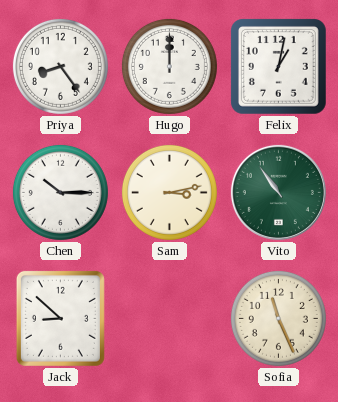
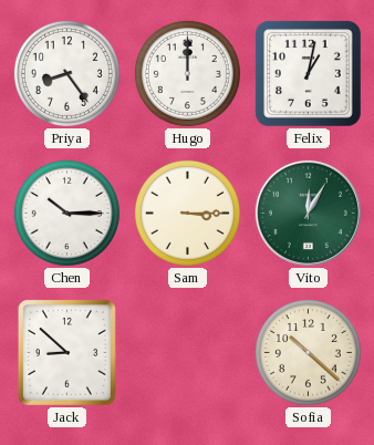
Sam: 3:13 -> 3:15
Vito: 10:54 -> 12:05
Sofia: 11:26 -> 10:22
